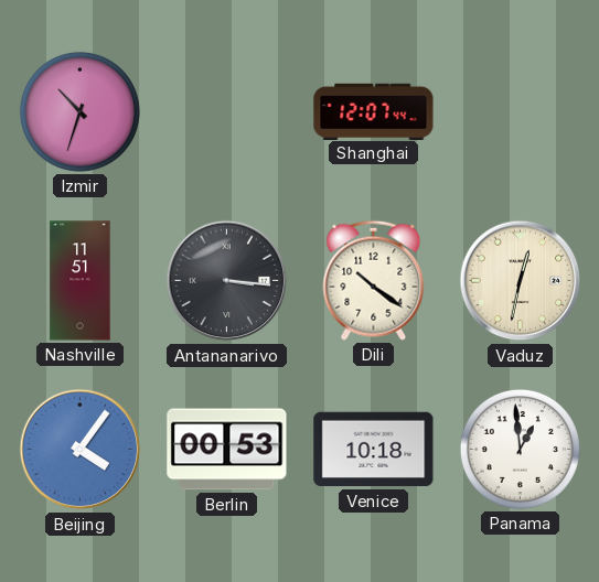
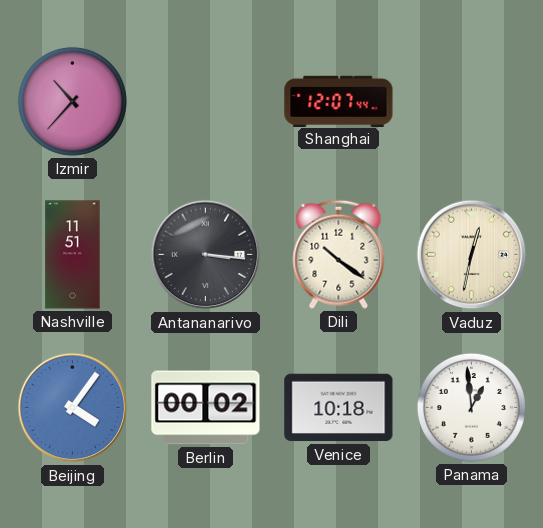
Izmir: 10:33 -> 10:37
Berlin: 00:53 -> 00:02
